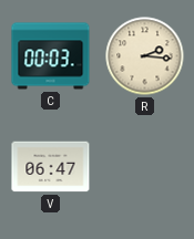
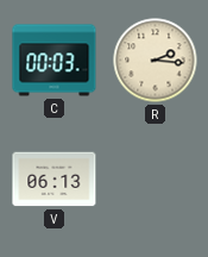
V: 06:47 -> 06:13
